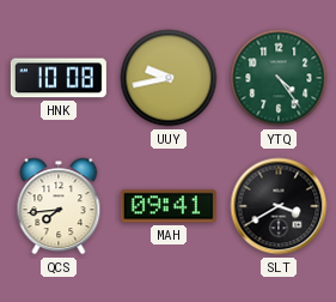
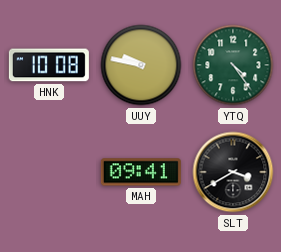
UUY: 9:43 -> 9:47
QCS: 7:44 -> none
